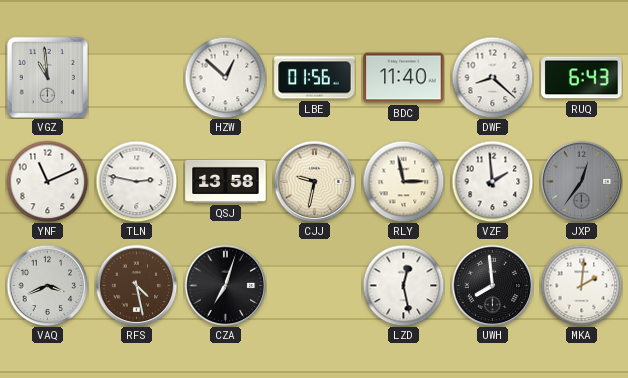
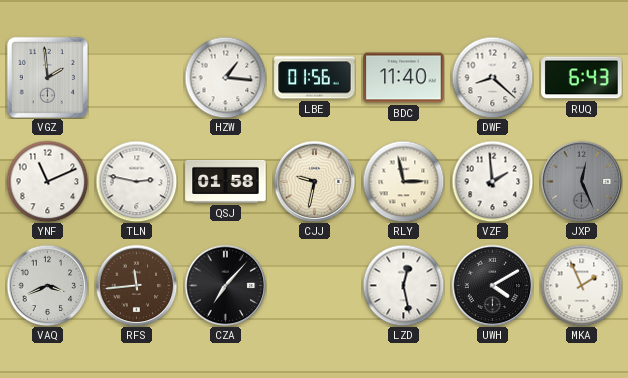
VGZ: 10:59 -> 1:59
HZW: 12:52 -> 1:16
QSJ: 13:58 -> 01:58
JXP: 12:36 -> 12:26
RFS: 4:28 -> 11:44
CZA: 7:03 -> 7:07
UWH: 7:59 -> 4:10
MKA: 2:01 -> 1:56
